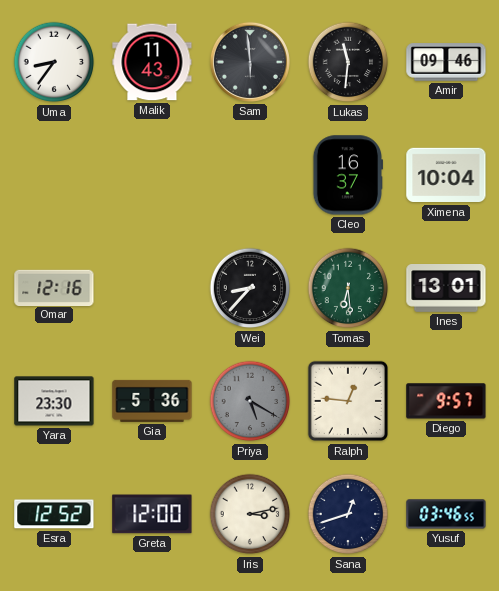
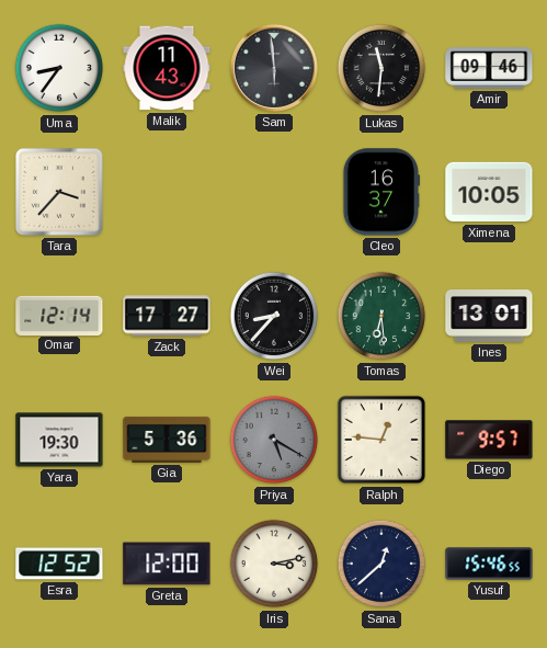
Tara: none -> 3:37
Ximena: 10:04 -> 10:05
Omar: 12:16 -> 12:14
Zack: none -> 17:27
Yara: 23:30 -> 19:30
Sana: 12:42 -> 12:38
Yusuf: 03:46 -> 15:46
